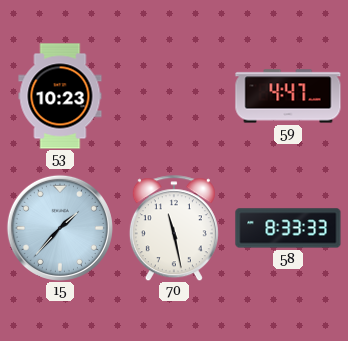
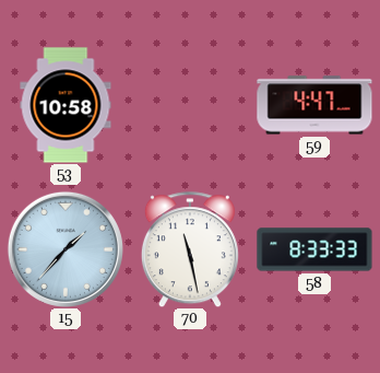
53: 10:23 -> 10:58
